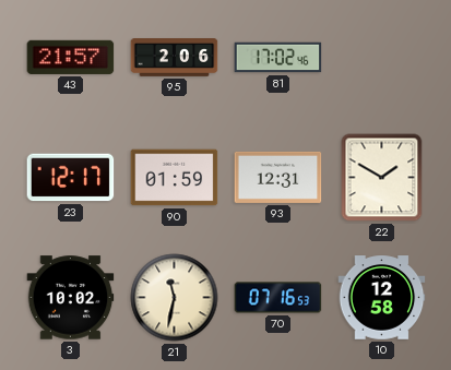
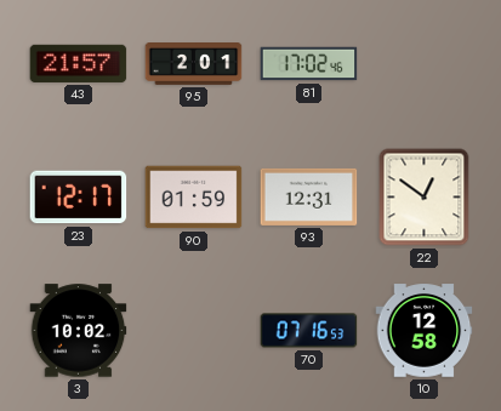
95: 2:06 -> 2:01
22: 1:50 -> 12:51
21: 11:32 -> none
